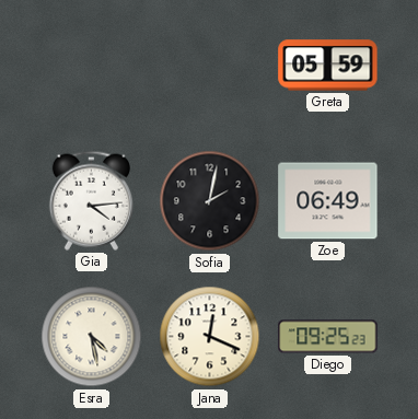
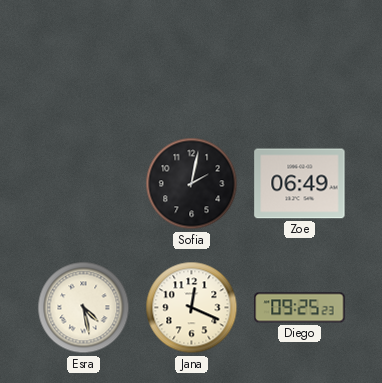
Greta: 05:59 -> none
Gia: 4:14 -> none
